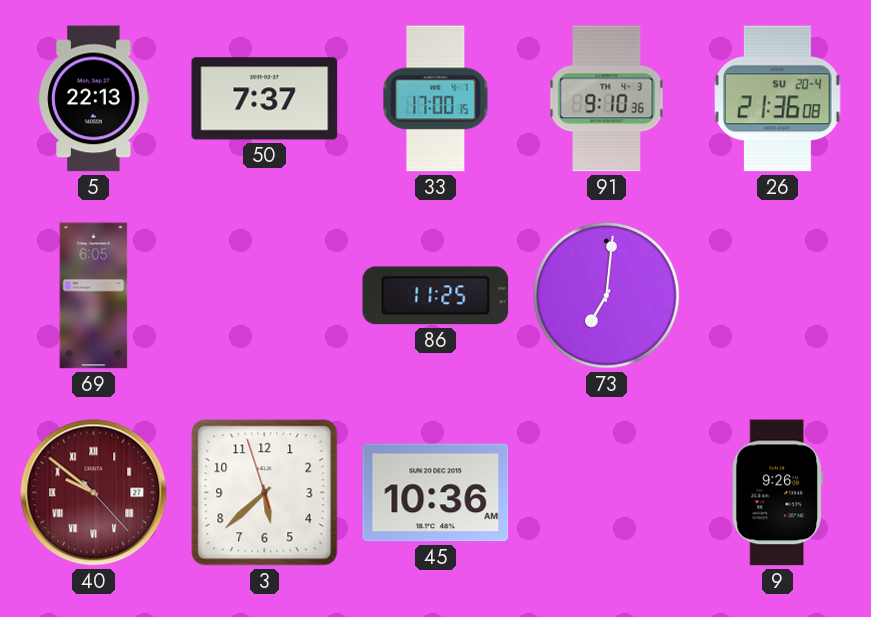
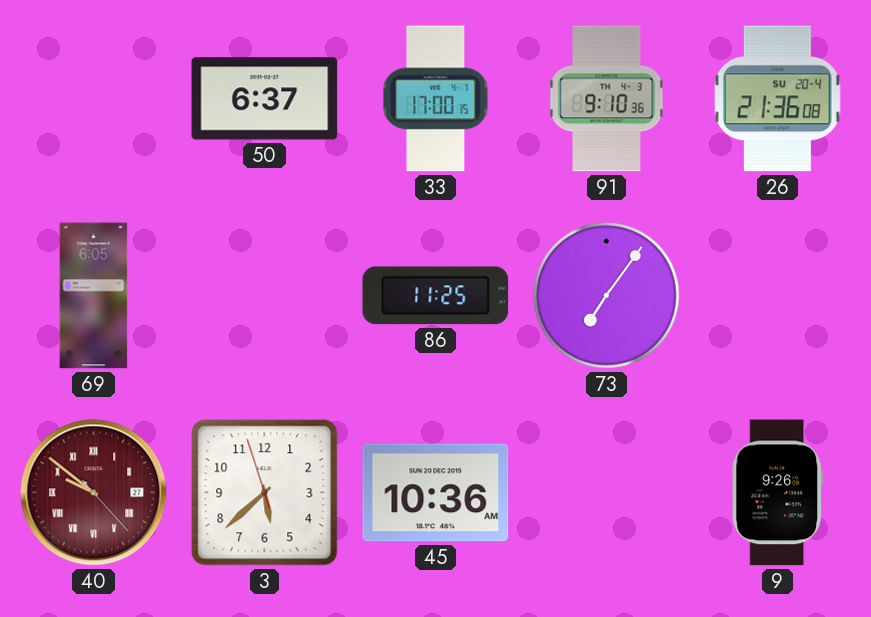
5: 22:13 -> none
50: 7:37 -> 6:37
73: 7:01 -> 7:06
